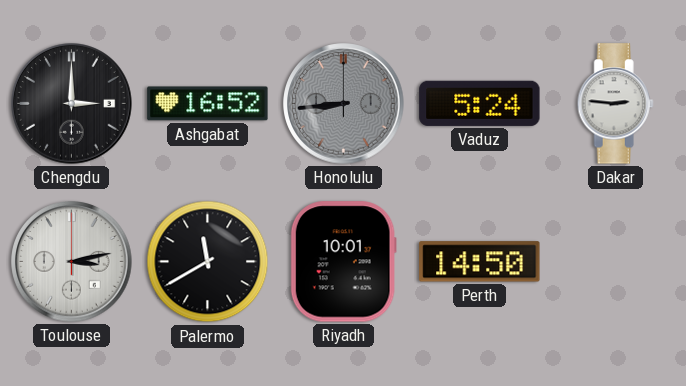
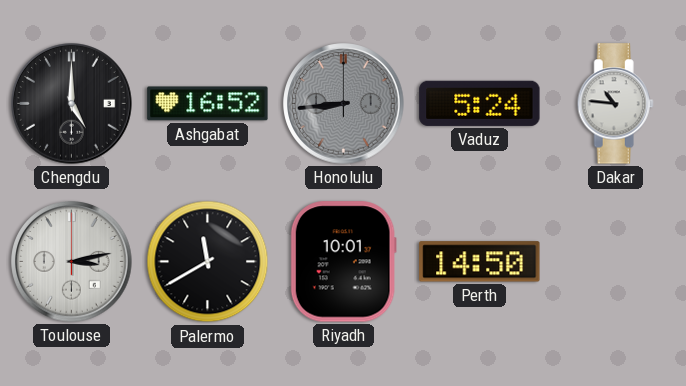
Chengdu: 3:00 -> 5:00
Dakar: 2:46 -> 10:46
